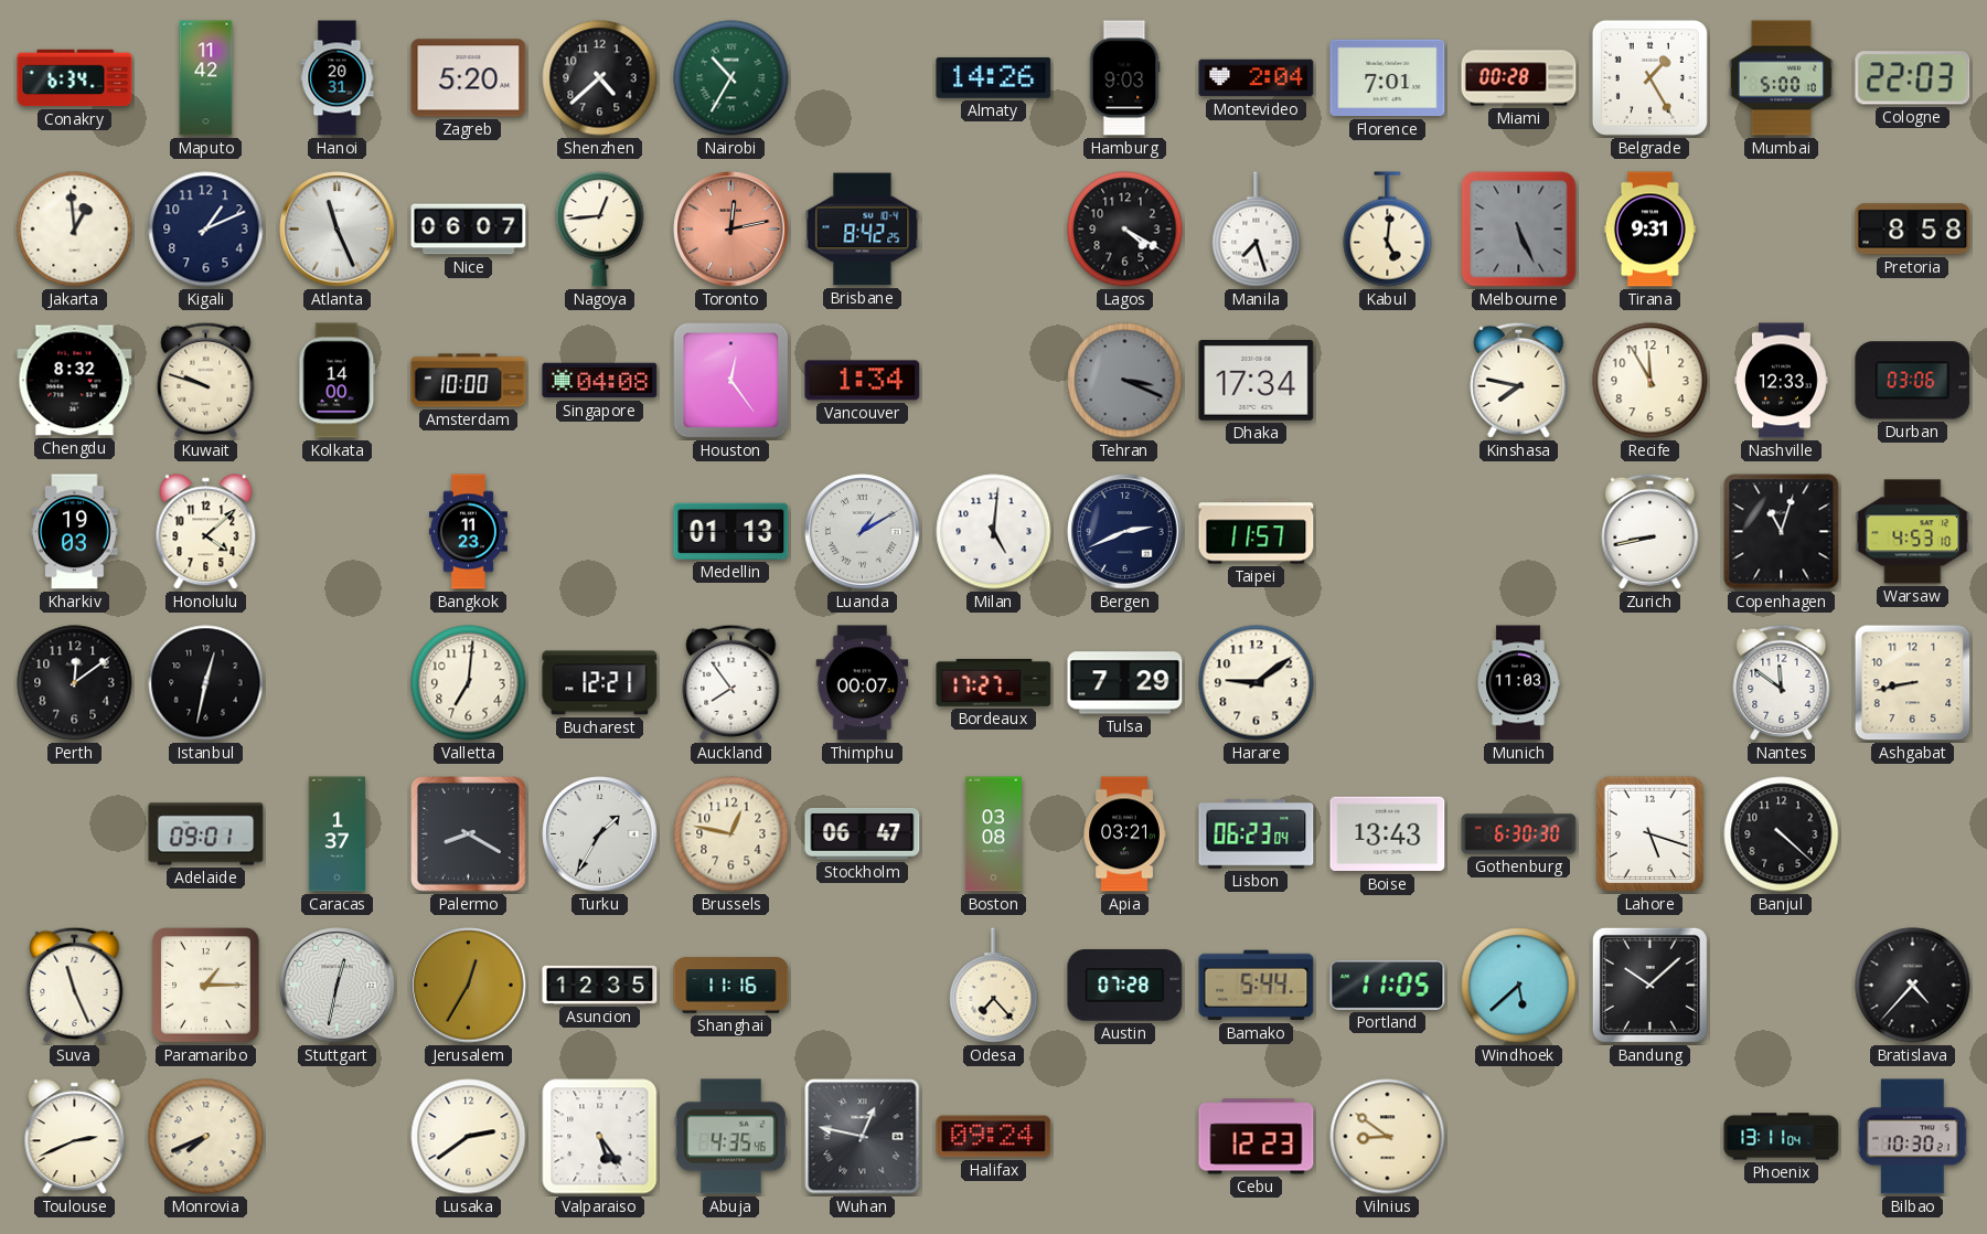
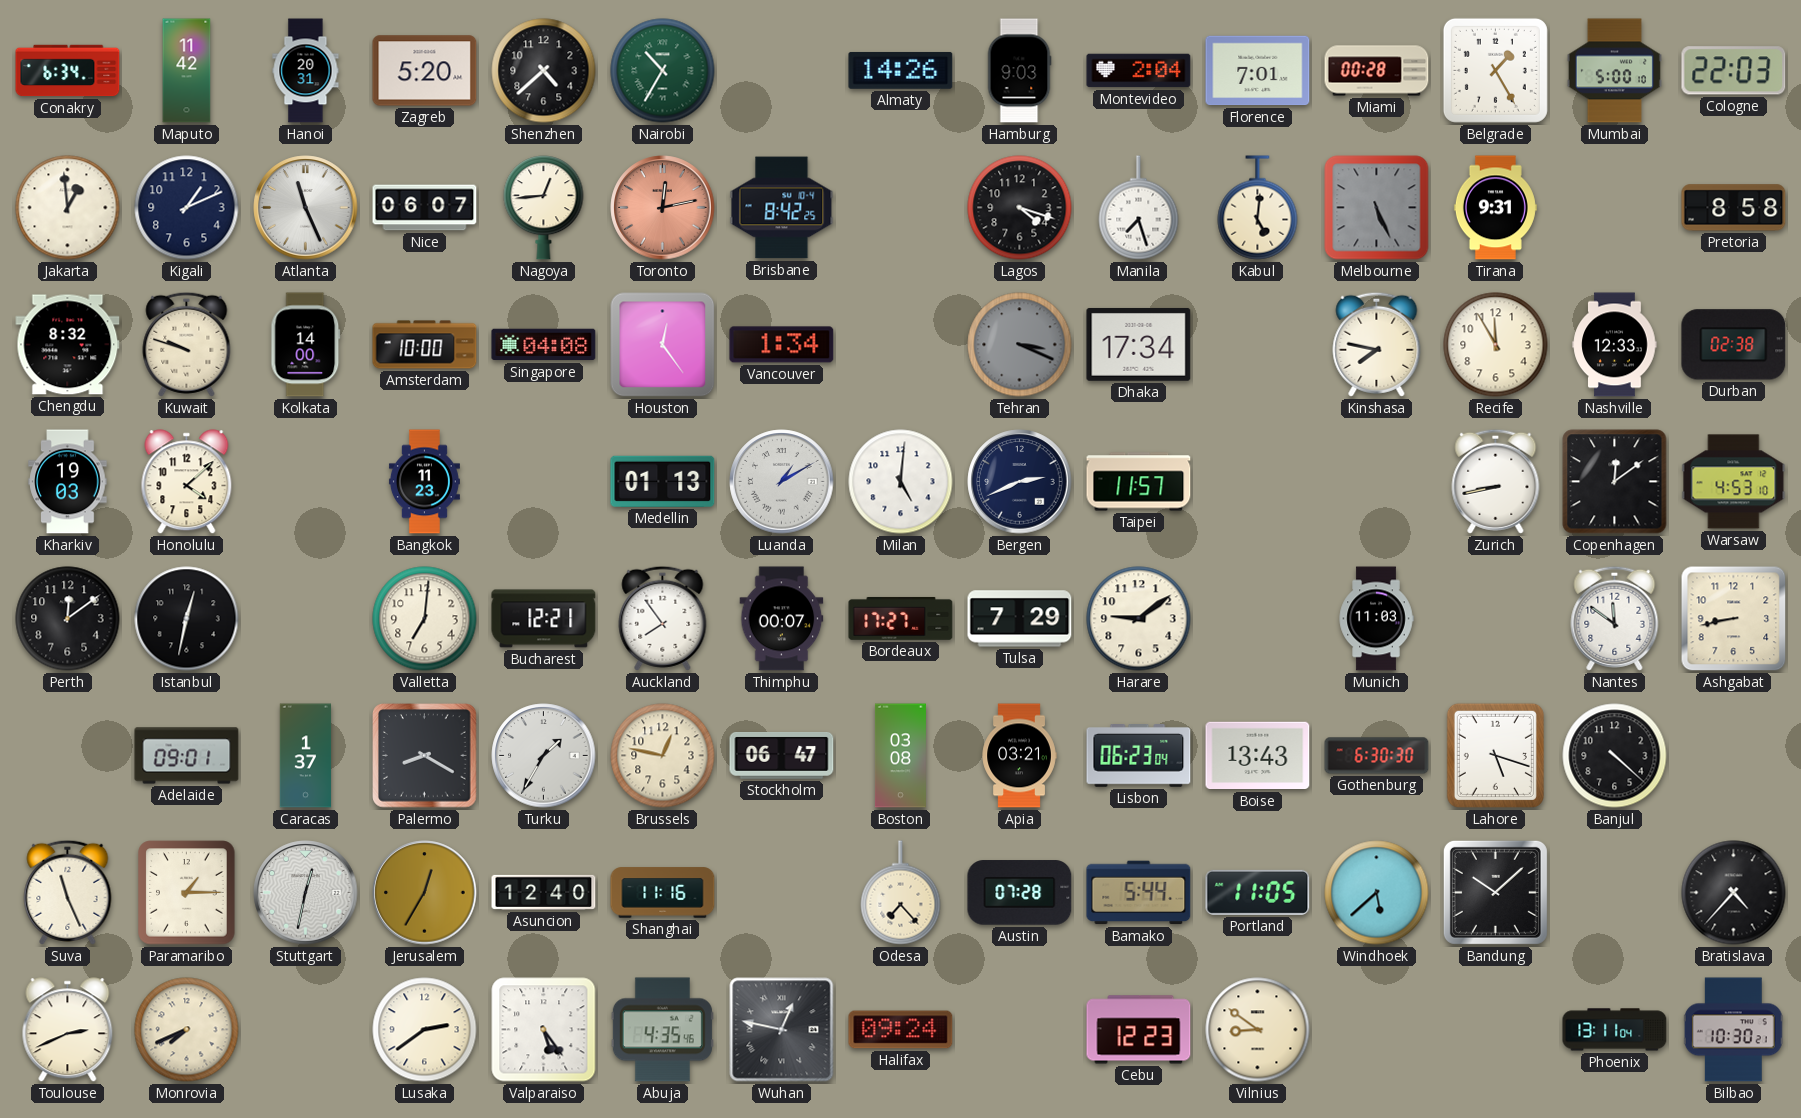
Lagos: 4:20 -> 4:18
Durban: 03:06 -> 02:38
Copenhagen: 11:03 -> 12:09
Asuncion: 12:35 -> 12:40
